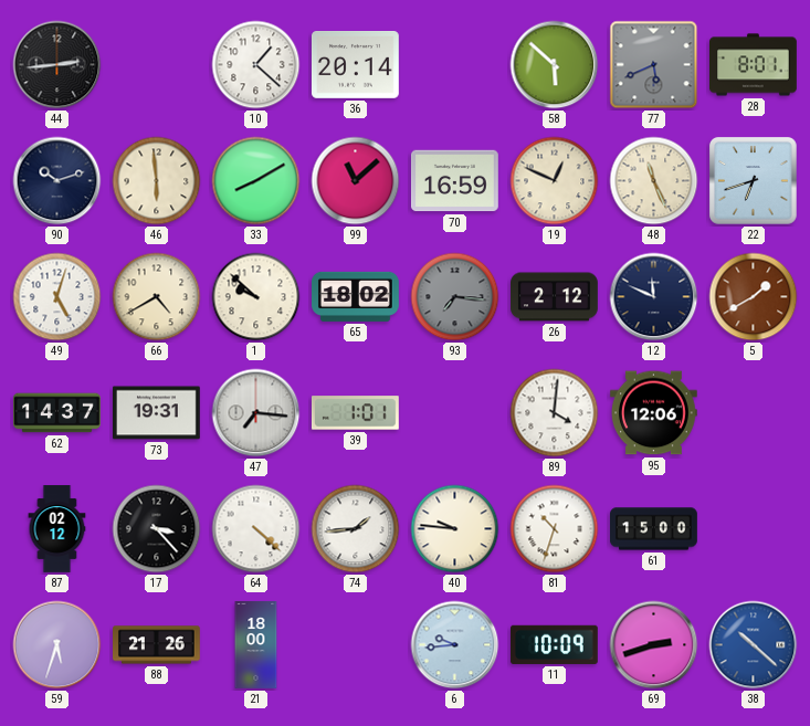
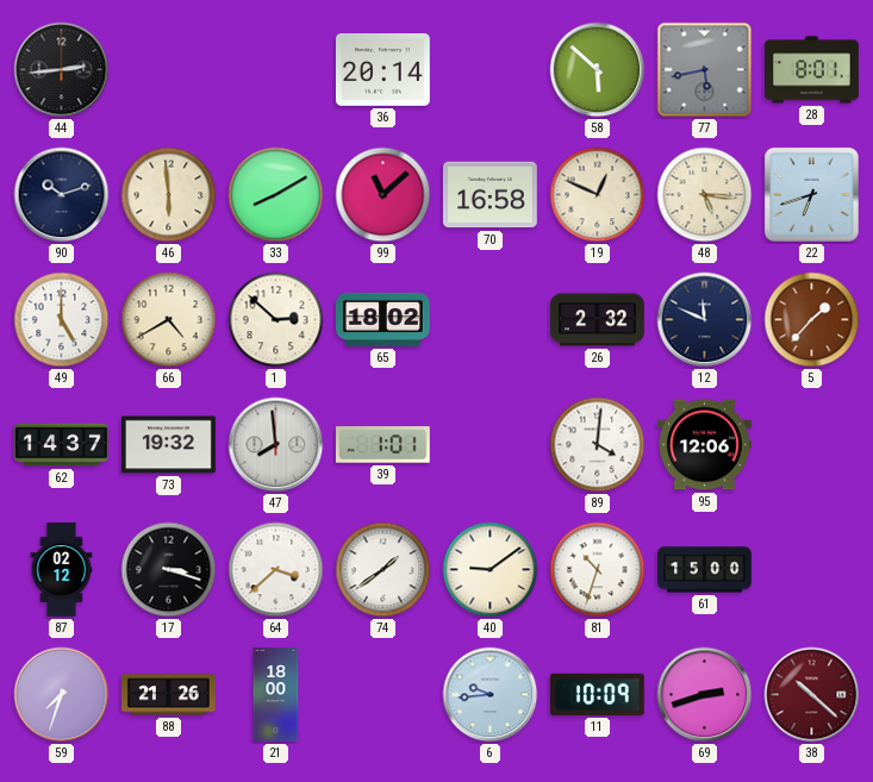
10: 1:22 -> none
77: 5:41 -> 5:43
70: 16:59 -> 16:58
48: 11:26 -> 5:16
49: 5:03 -> 5:00
1: 9:52 -> 2:52
93: 7:16 -> none
26: 2:12 -> 2:32
5: 1:40 -> 1:37
73: 19:31 -> 19:32
47: 7:16 -> 7:59
17: 3:23 -> 3:18
64: 4:22 -> 3:38
74: 1:44 -> 1:39
40: 9:46 -> 9:09
59: 5:33 -> 7:33
38 dial: blue -> burgundy
